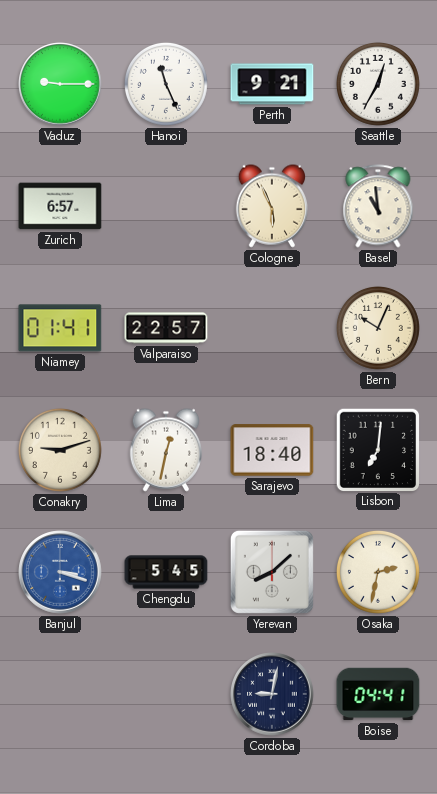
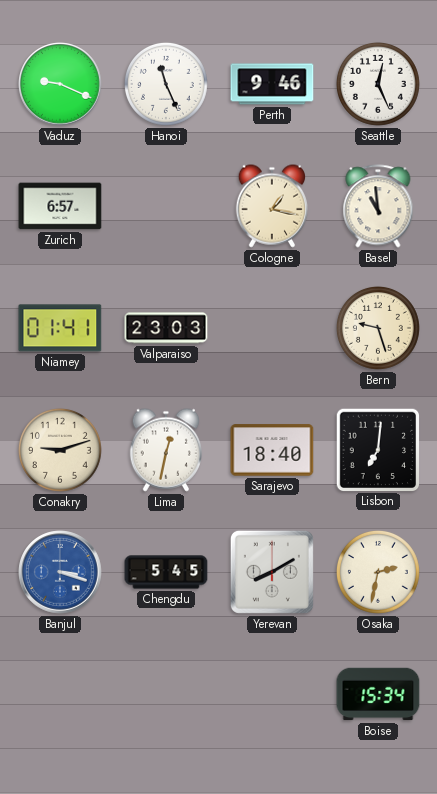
Vaduz: 9:15 -> 9:19
Perth: 9:21 -> 9:46
Seattle: 12:35 -> 12:26
Cologne: 5:56 -> 1:17
Valparaiso: 22:57 -> 23:03
Bern: 10:04 -> 9:27
Yerevan: 8:08 -> 8:10
Cordoba: 9:02 -> none
Boise: 04:41 -> 15:34
